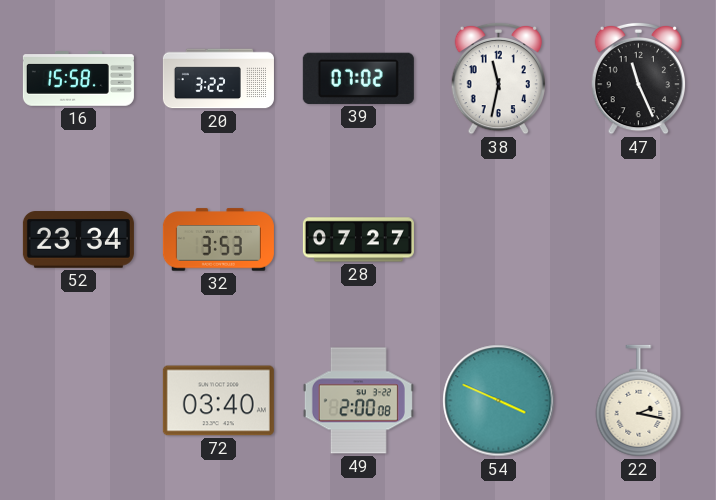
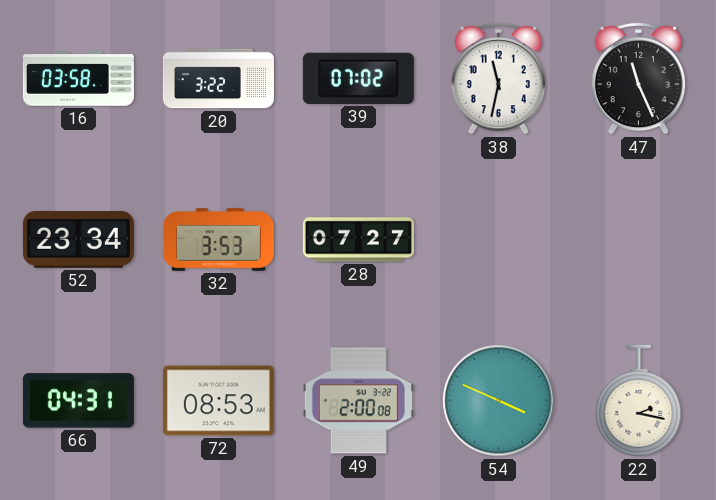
16: 15:58 -> 03:58
66: none -> 04:31
72: 03:40 -> 08:53
